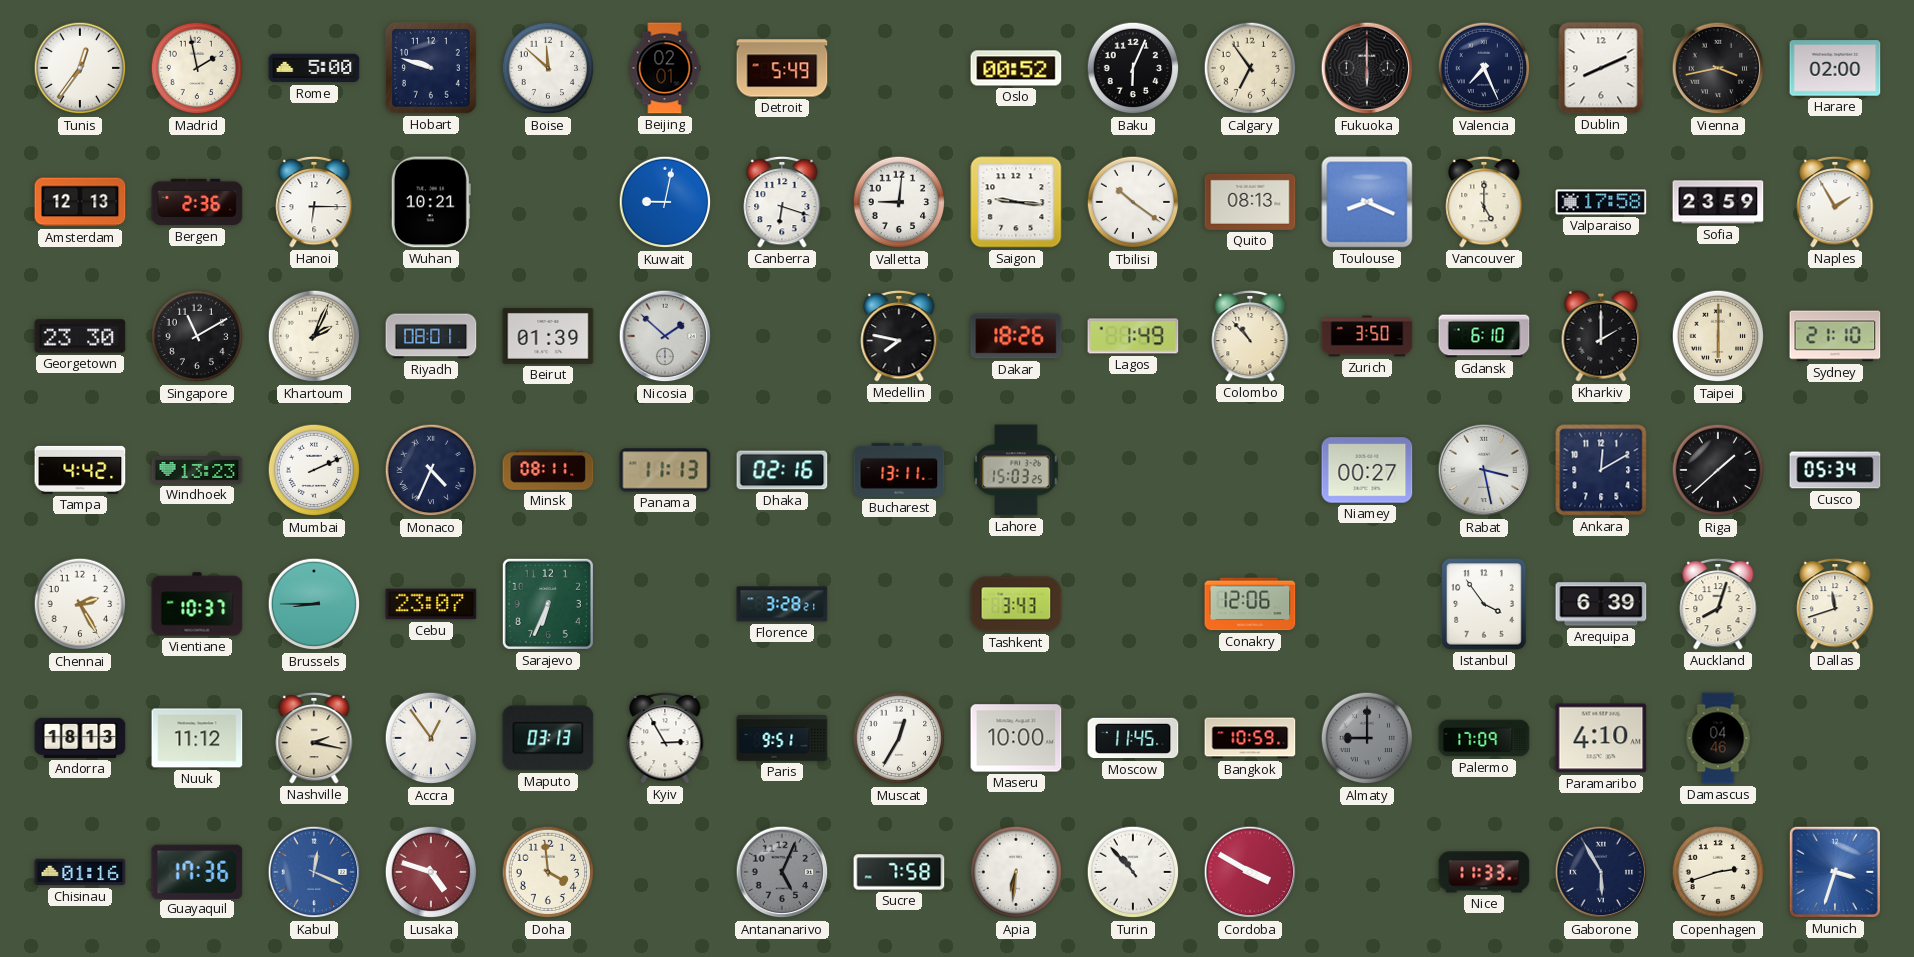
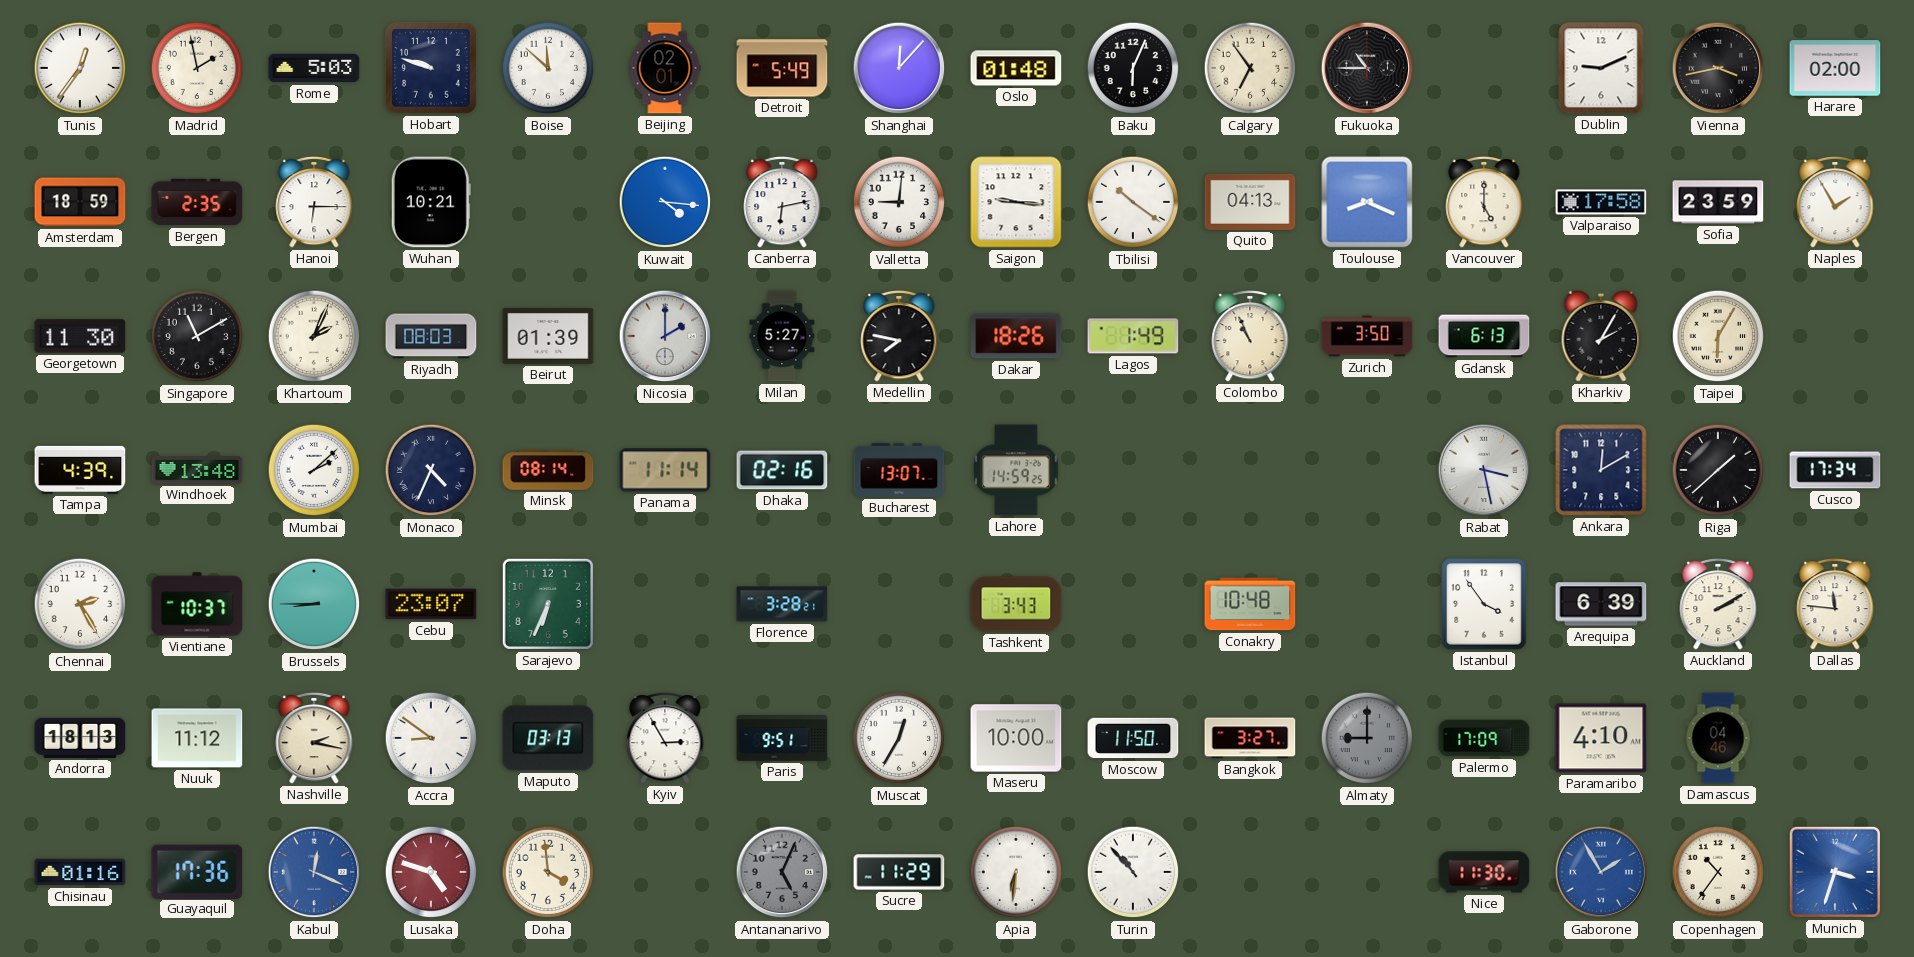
Rome: 5:00 -> 5:03
Shanghai: none -> 12:07
Oslo: 00:52 -> 01:48
Fukuoka: 6:00 -> 10:45
Valencia: 7:26 -> none
Dublin: 8:11 -> 9:11
Amsterdam: 12:13 -> 18:59
Bergen: 2:36 -> 2:35
Kuwait: 9:02 -> 4:16
Canberra: 6:18 -> 6:13
Quito: 08:13 -> 04:13
Georgetown: 23:30 -> 11:30
Riyadh: 08:01 -> 08:03
Nicosia: 1:52 -> 2:00
Milan: none -> 5:27
Colombo: 10:53 -> 10:56
Gdansk: 6:10 -> 6:13
Kharkiv: 2:00 -> 2:05
Taipei: 6:00 -> 6:05
Sydney: 21:10 -> none
Tampa: 4:42 -> 4:39
Windhoek: 13:23 -> 13:48
Mumbai: 2:11 -> 2:08
Minsk: 08:11 -> 08:14
Panama: 11:13 -> 11:14
Bucharest: 13:11 -> 13:07
Lahore: 15:03 -> 14:59
Niamey: 00:27 -> none
Cusco: 05:34 -> 17:34
Conakry: 12:06 -> 10:48
Auckland: 8:03 -> 2:10
Dallas: 11:42 -> 11:46
Accra: 12:54 -> 8:51
Moscow: 11:45 -> 11:50
Bangkok: 10:59 -> 3:27
Sucre: 7:58 -> 11:29
Cordoba: 3:50 -> none
Nice: 11:33 -> 11:30
Gaborone: 5:55 -> 1:55
Gaborone dial: navy -> blue
Copenhagen: 2:42 -> 10:36
